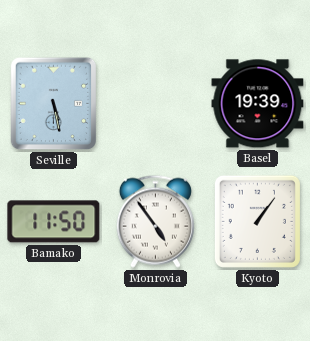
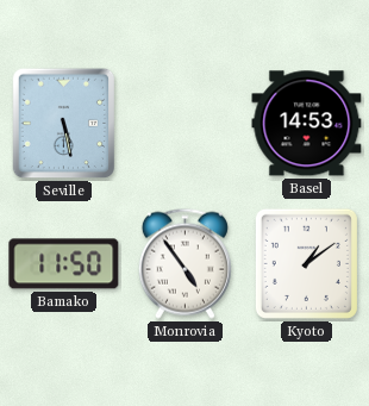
Basel: 19:39 -> 14:53
Kyoto: 1:06 -> 1:09
